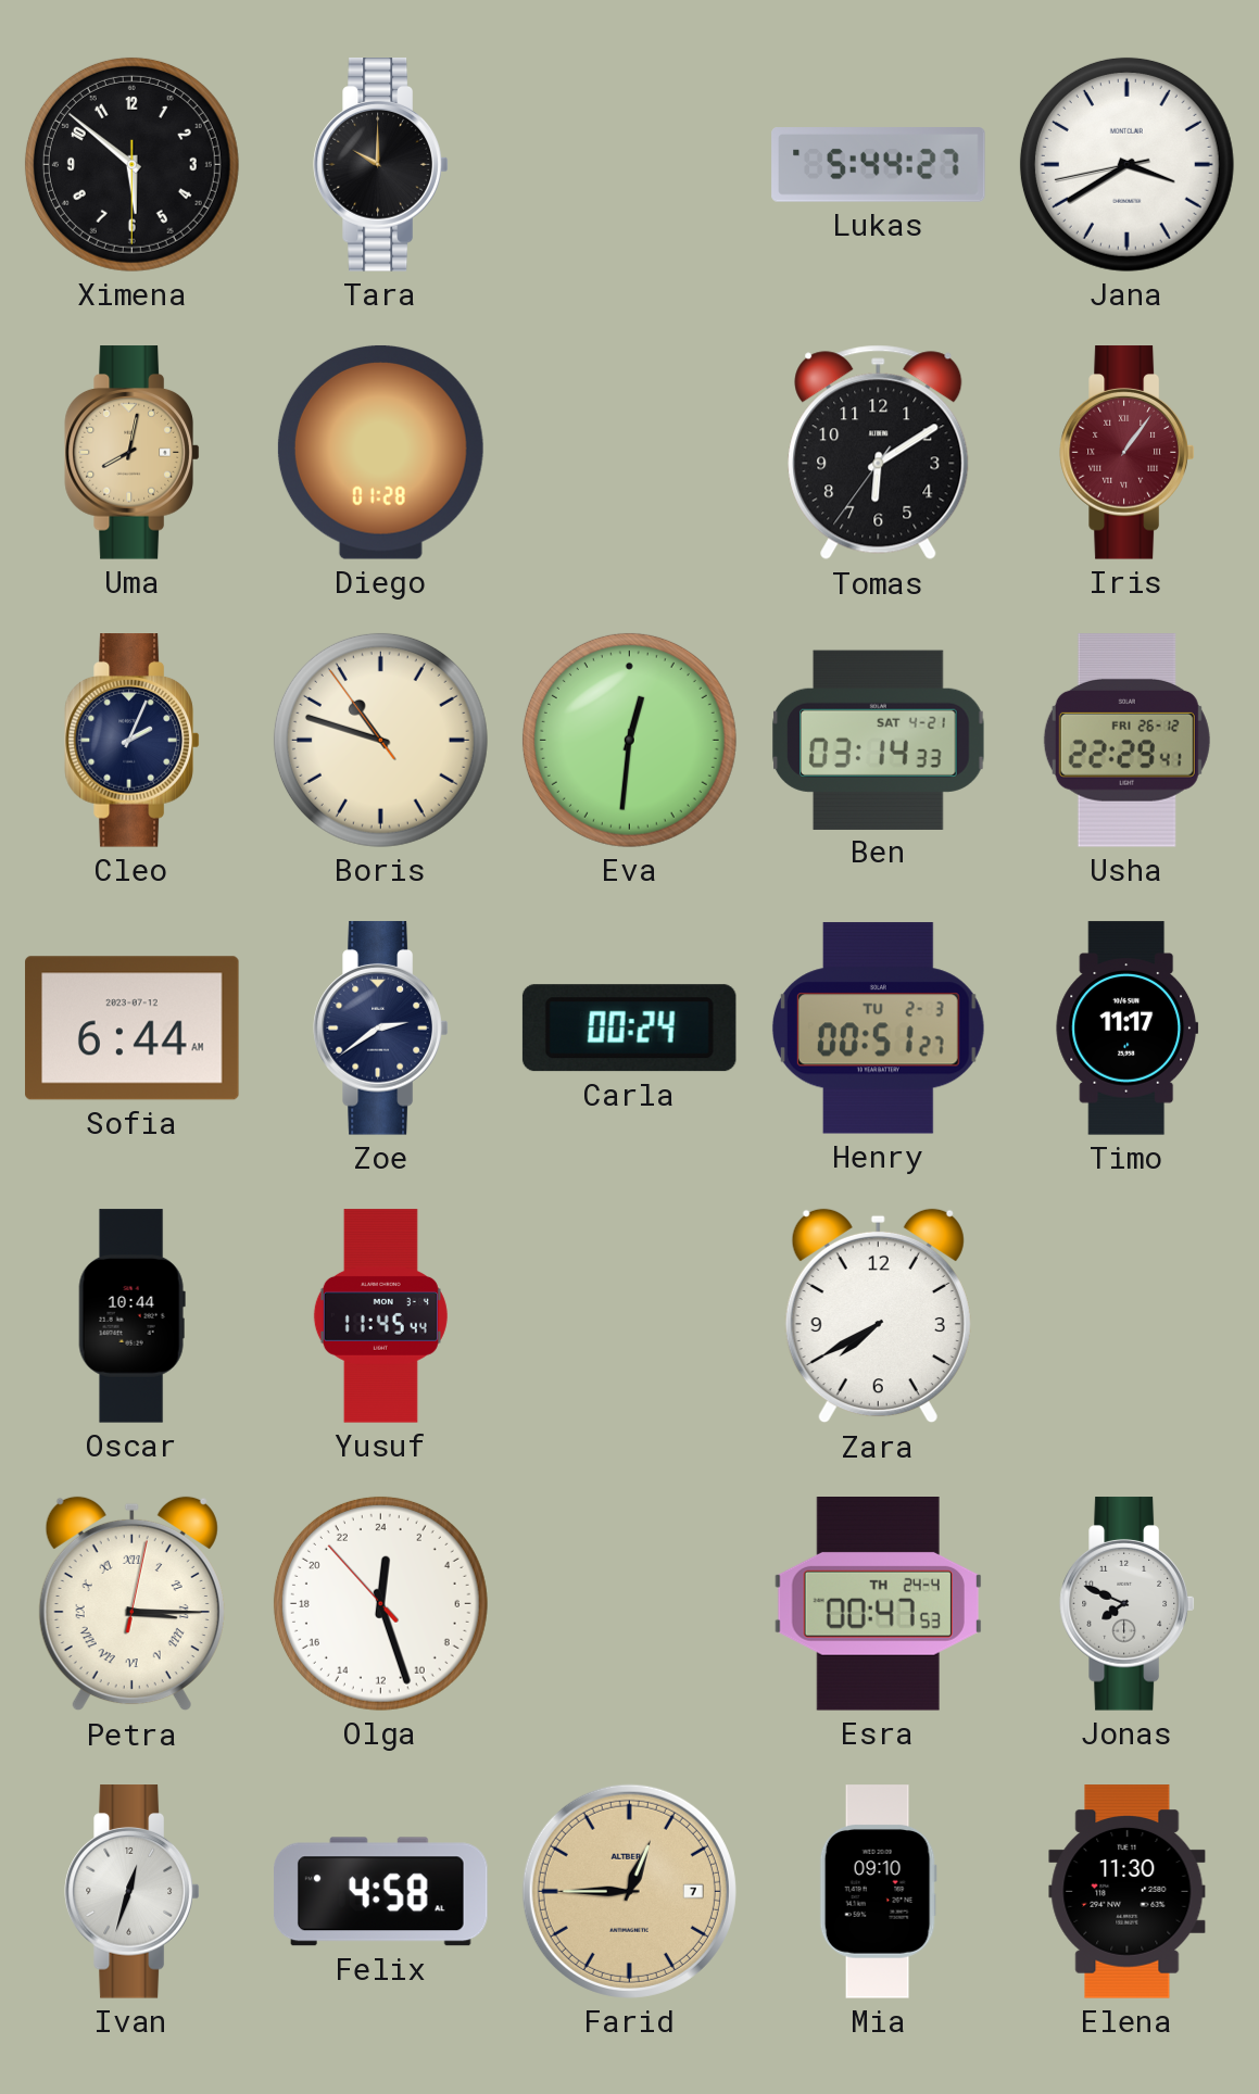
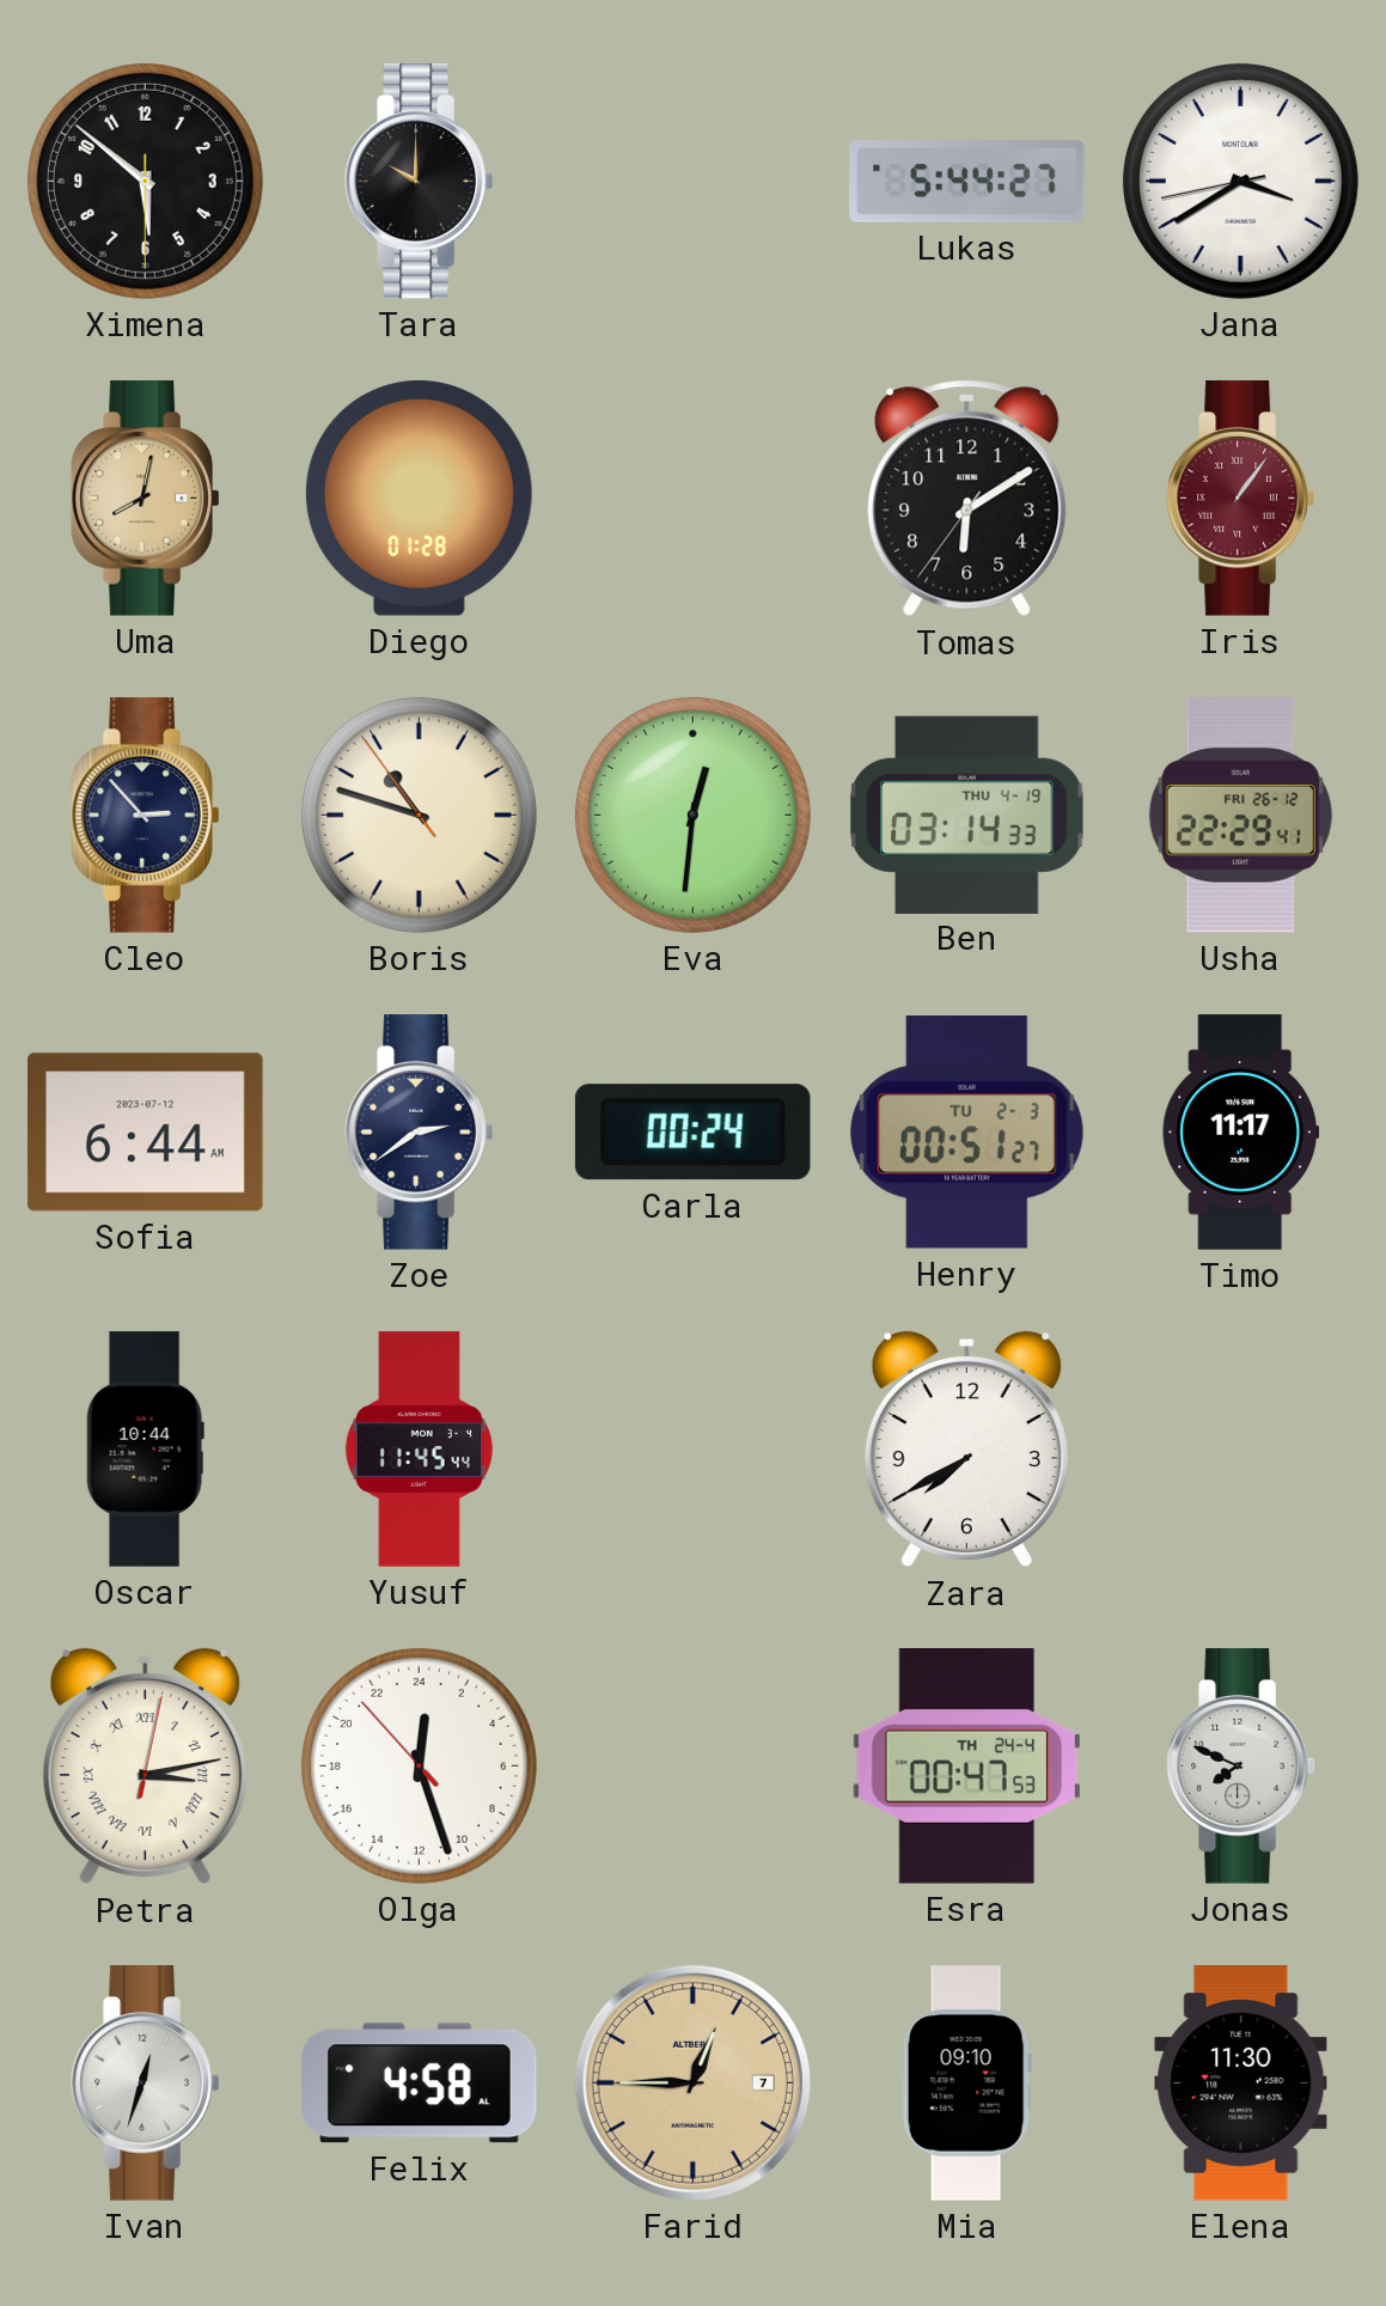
Cleo: 2:04 -> 2:53
Ben date: SAT 4-21 -> THU 4-19
Petra: 3:15 -> 3:13
